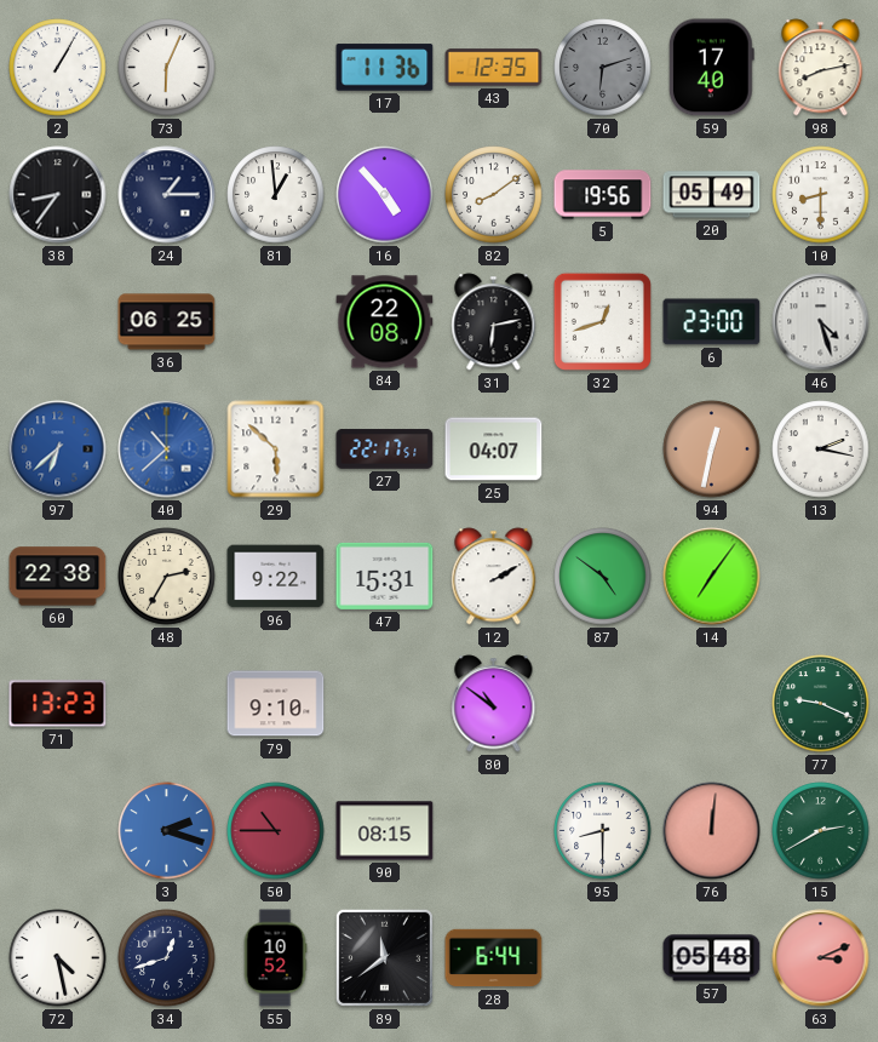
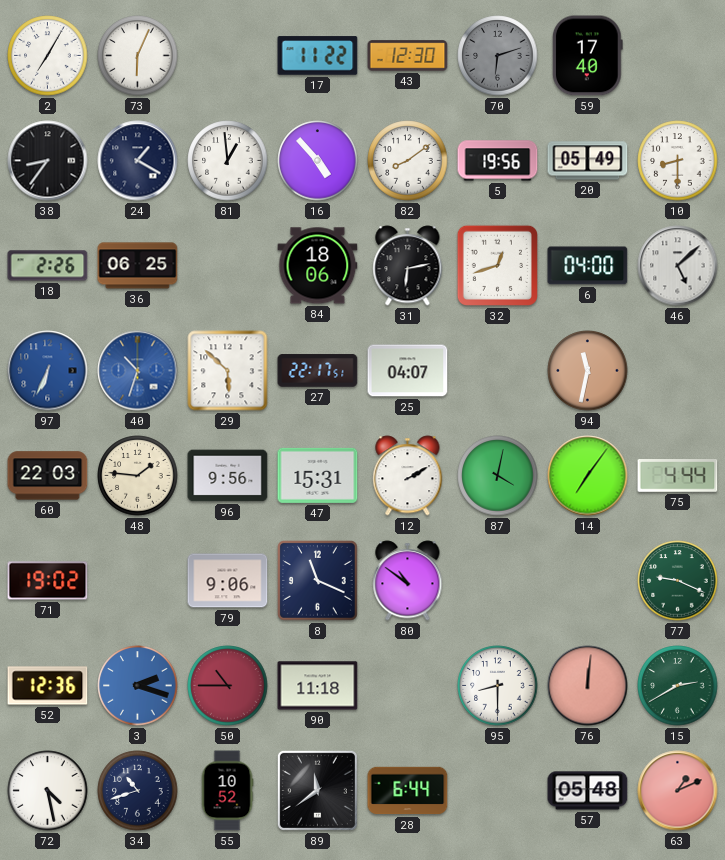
2: 1:05 -> 7:05
17: 11:36 -> 11:22
43: 12:35 -> 12:30
98: 8:13 -> none
24: 1:15 -> 1:20
18: none -> 2:26
84: 22:08 -> 18:06
6: 23:00 -> 04:00
46: 4:27 -> 5:08
97: 6:38 -> 6:34
40: 10:38 -> 10:33
94: 12:32 -> 11:32
13: 2:17 -> none
60: 22:38 -> 22:03
48: 2:35 -> 1:46
96: 9:22 -> 9:56
87: 4:51 -> 4:02
75: none -> 4:44
71: 13:23 -> 19:02
79: 9:10 -> 9:06
8: none -> 11:19
52: none -> 12:36
90: 08:15 -> 11:18
34: 12:42 -> 10:42
63: 3:11 -> 1:11
